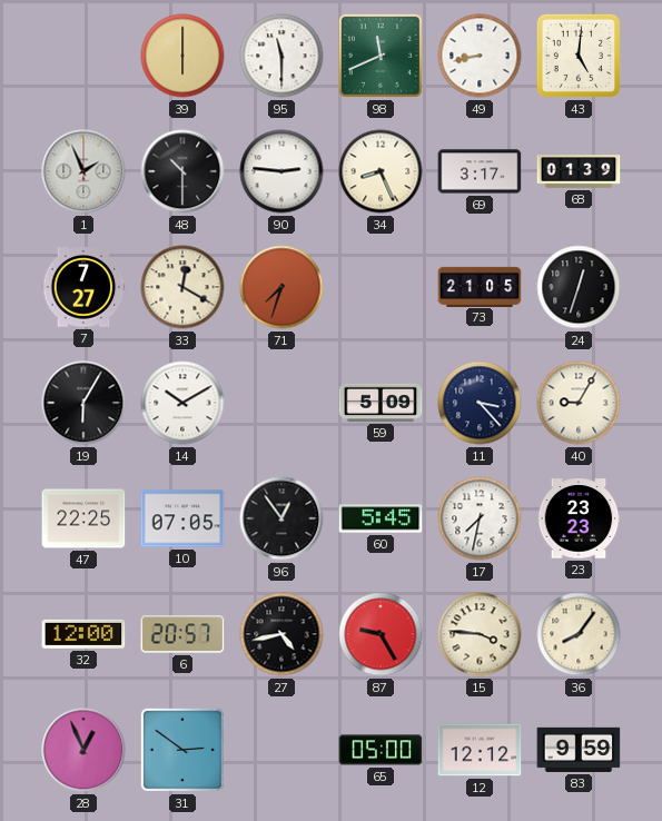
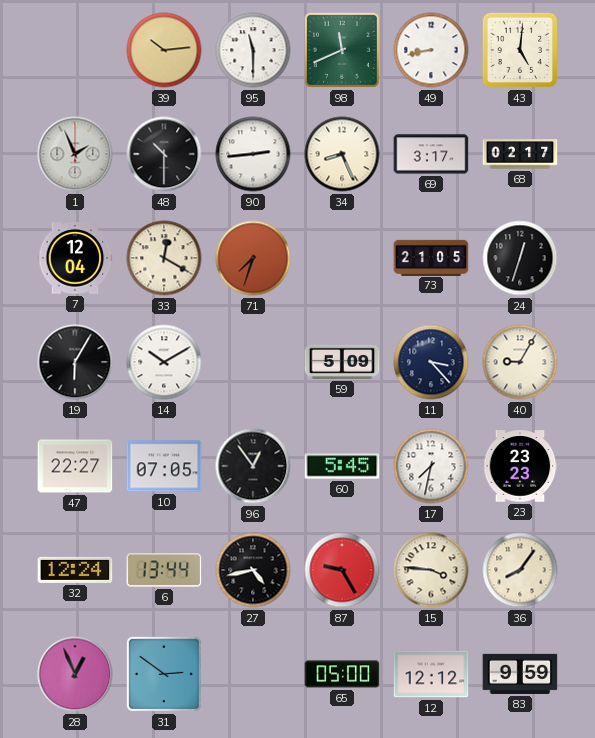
39: 6:00 -> 10:14
90: 2:46 -> 2:44
68: 01:39 -> 02:17
7: 7:27 -> 12:04
47: 22:25 -> 22:27
32: 12:00 -> 12:24
6: 20:57 -> 13:44
